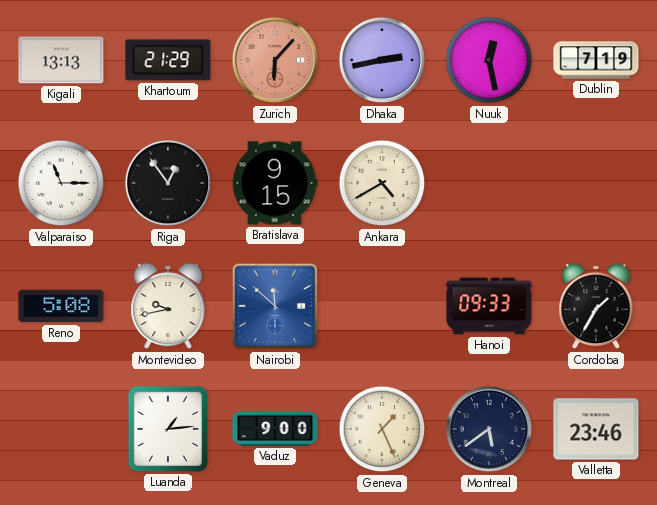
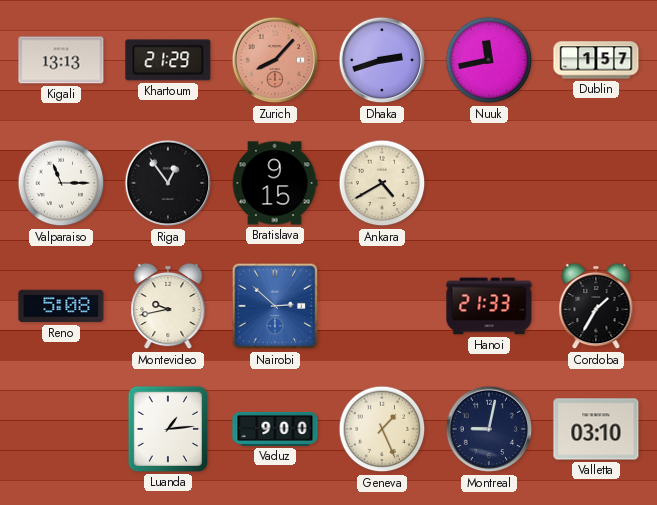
Zurich: 6:07 -> 8:07
Dhaka: 2:43 -> 2:42
Nuuk: 12:28 -> 11:43
Dublin: 7:19 -> 1:57
Nairobi: 11:52 -> 2:52
Hanoi: 09:33 -> 21:33
Montreal: 5:39 -> 9:02
Valletta: 23:46 -> 03:10
